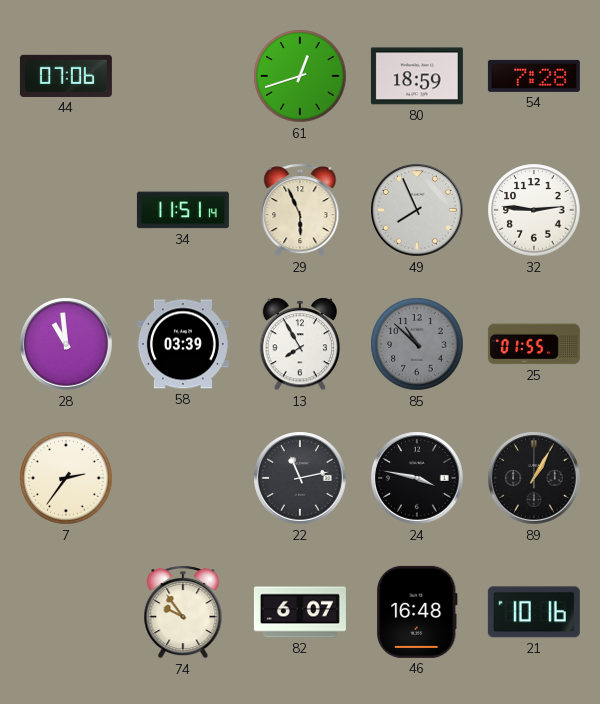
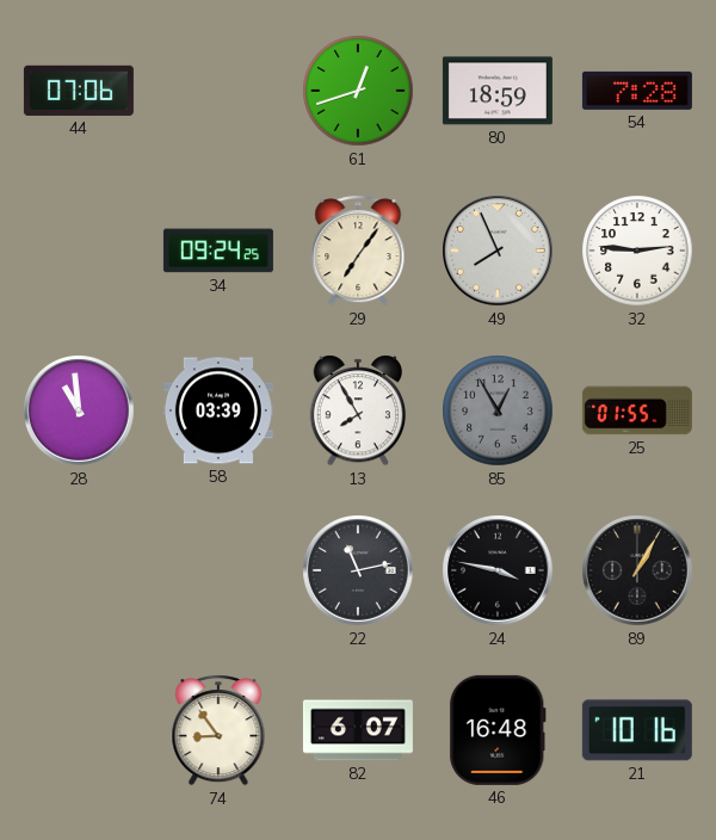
34: 11:51 -> 09:24
29: 5:56 -> 7:06
85: 10:52 -> 12:55
7: 2:36 -> none
74: 9:54 -> 8:54
